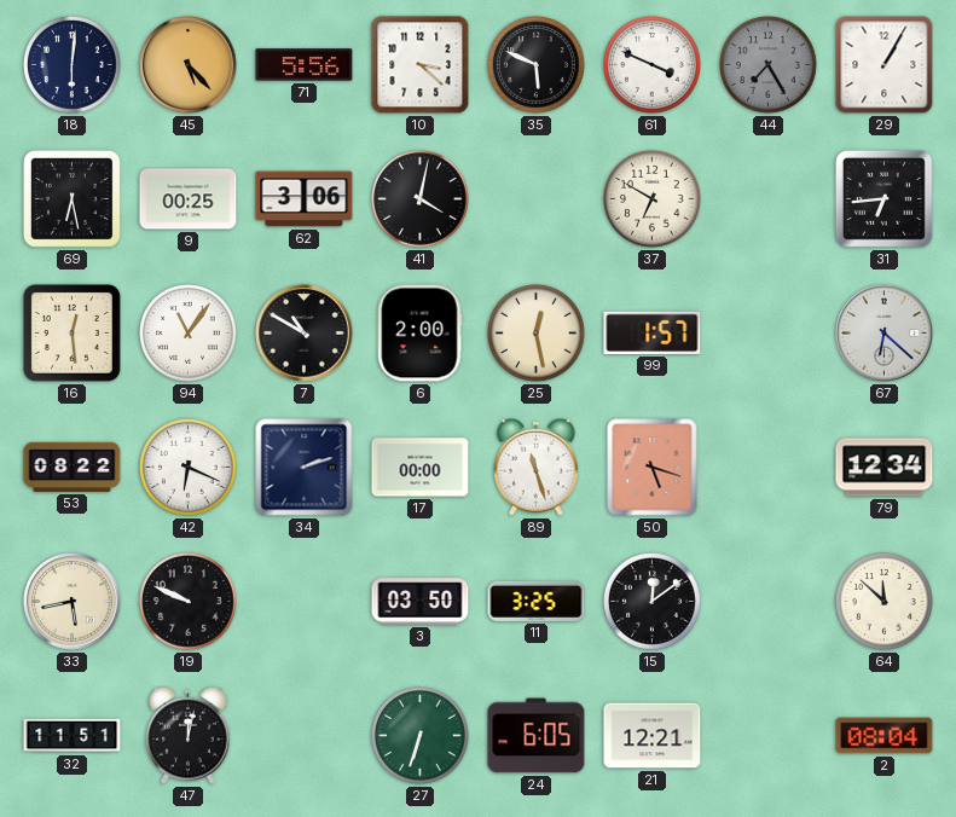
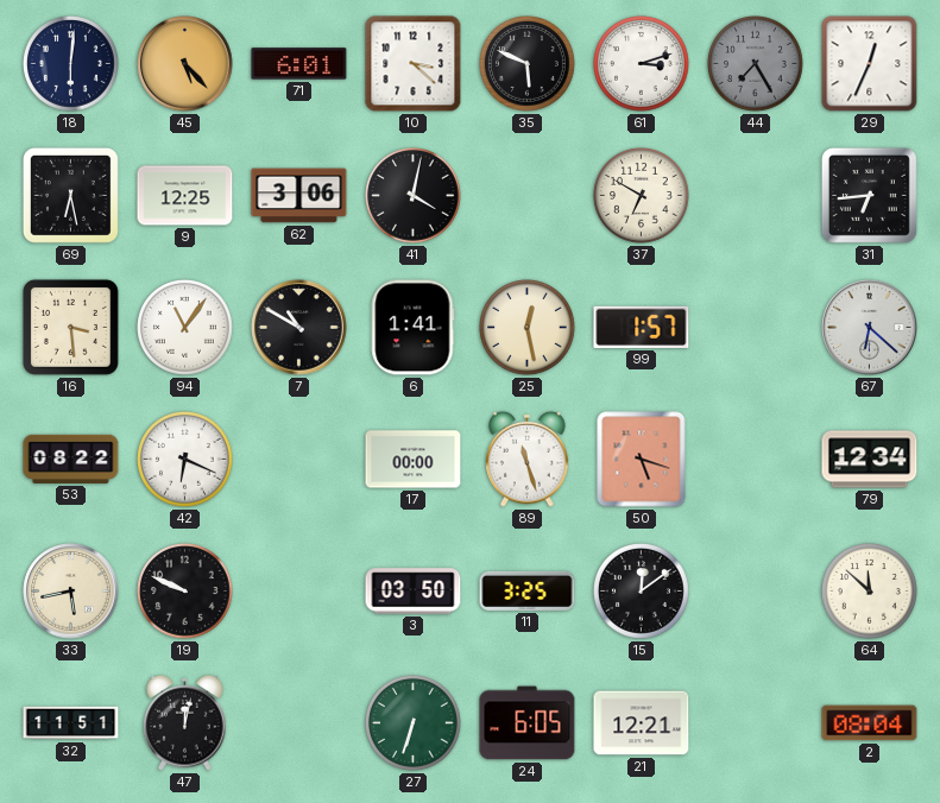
71: 5:56 -> 6:01
61: 3:49 -> 3:12
29: 1:05 -> 12:34
9: 00:25 -> 12:25
16: 12:29 -> 3:29
6: 2:00 -> 1:41
34: 2:12 -> none
